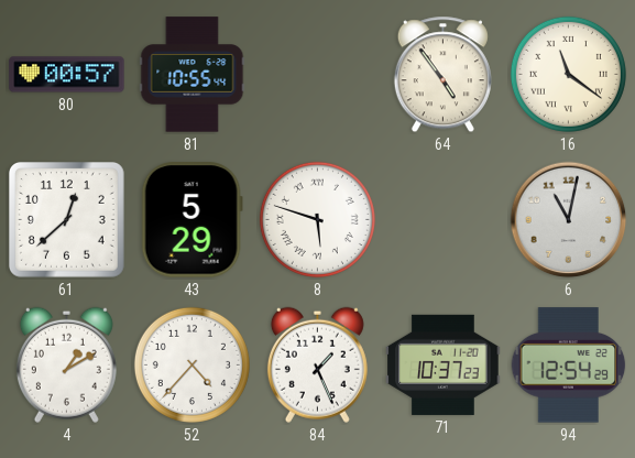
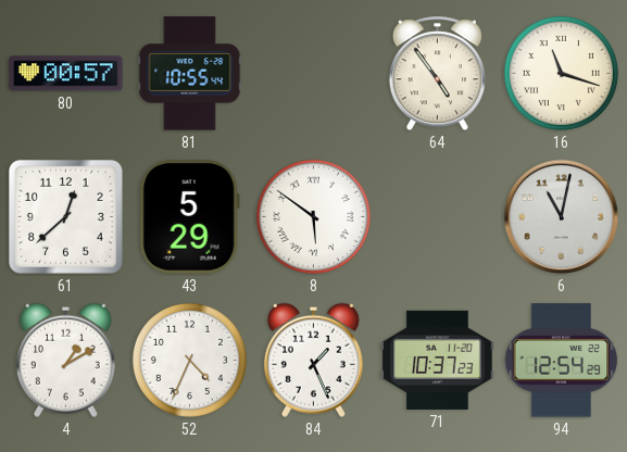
16: 11:21 -> 11:18
8: 5:48 -> 5:51
52: 4:37 -> 4:34
